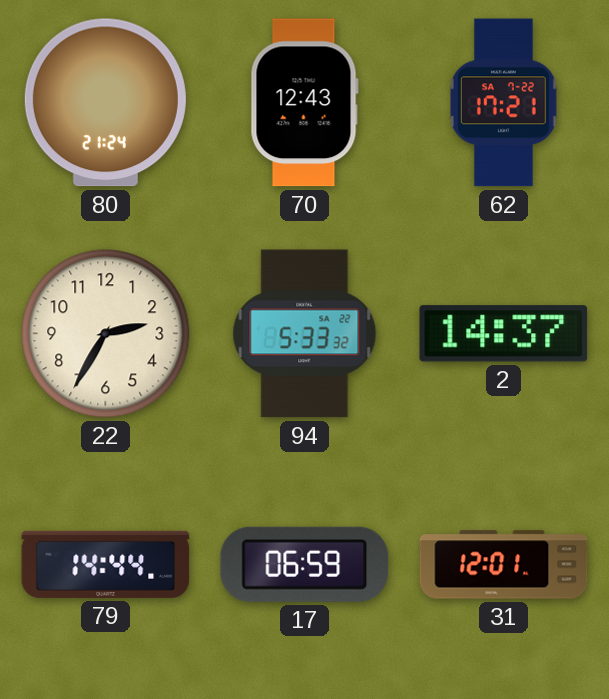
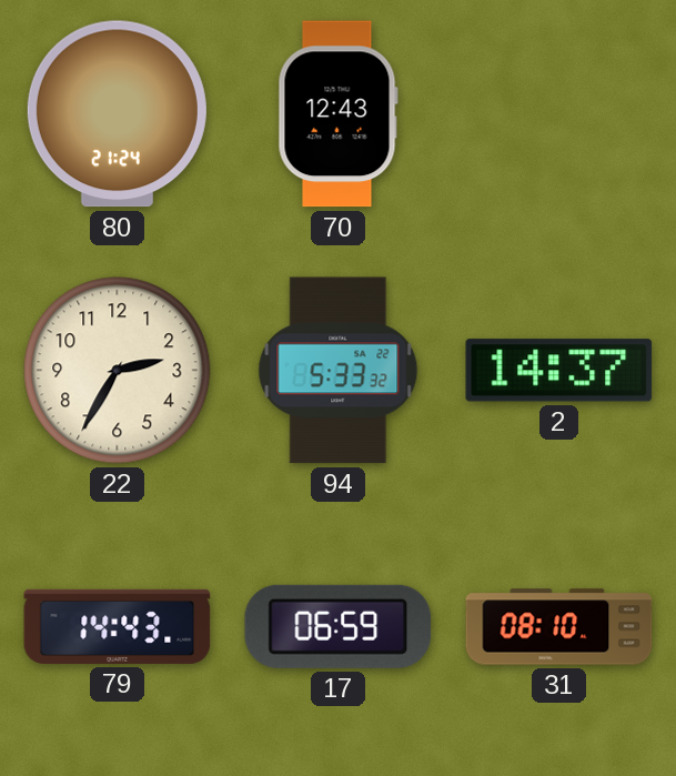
62: 17:21 -> none
79: 14:44 -> 14:43
31: 12:01 -> 08:10
